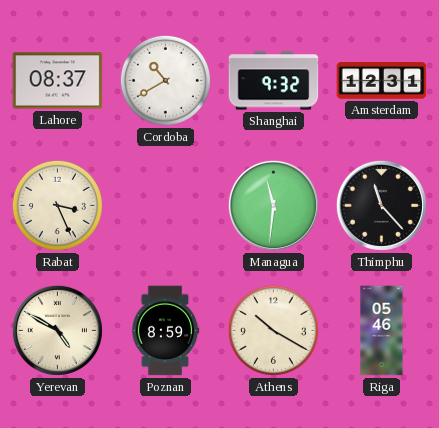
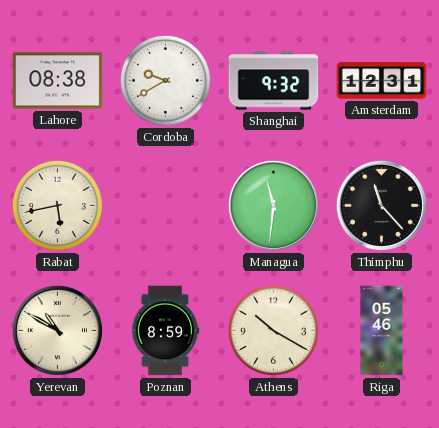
Lahore: 08:37 -> 08:38
Cordoba: 10:40 -> 9:40
Rabat: 3:26 -> 5:43
Yerevan: 4:50 -> 10:50
